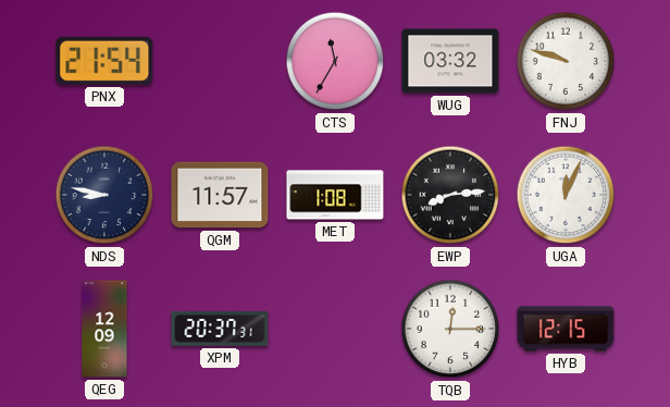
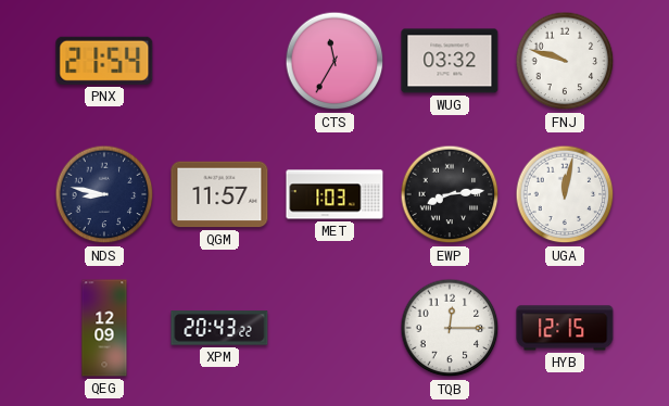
MET: 1:08 -> 1:03
UGA: 12:04 -> 12:02
XPM: 20:37 -> 20:43
